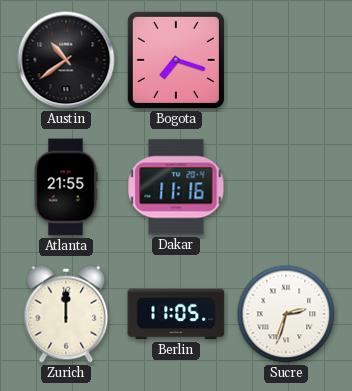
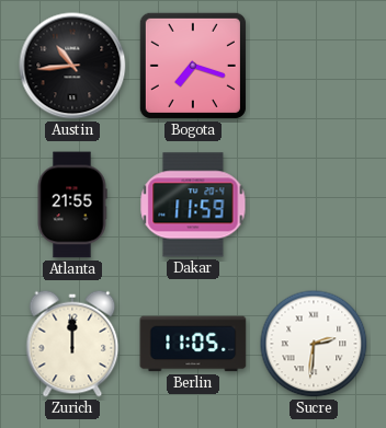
Austin: 10:39 -> 10:44
Dakar: 11:16 -> 11:59
Sucre: 2:33 -> 2:31
